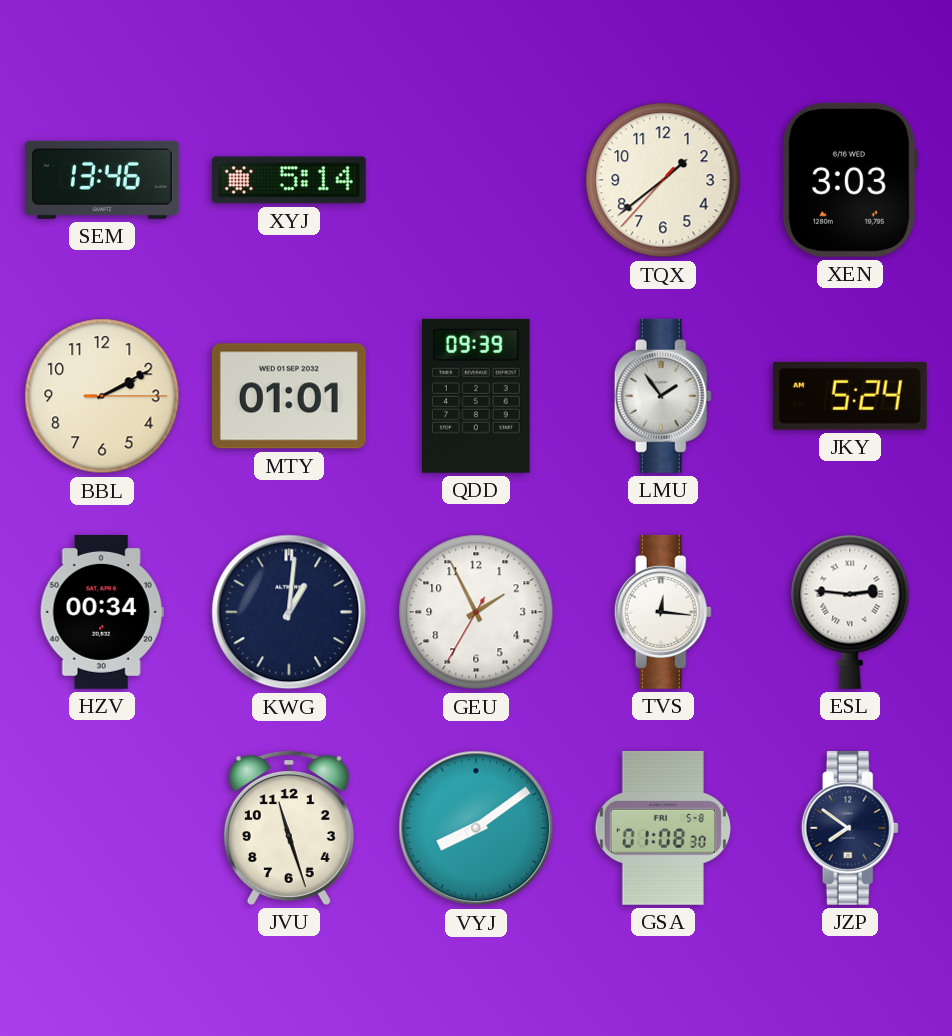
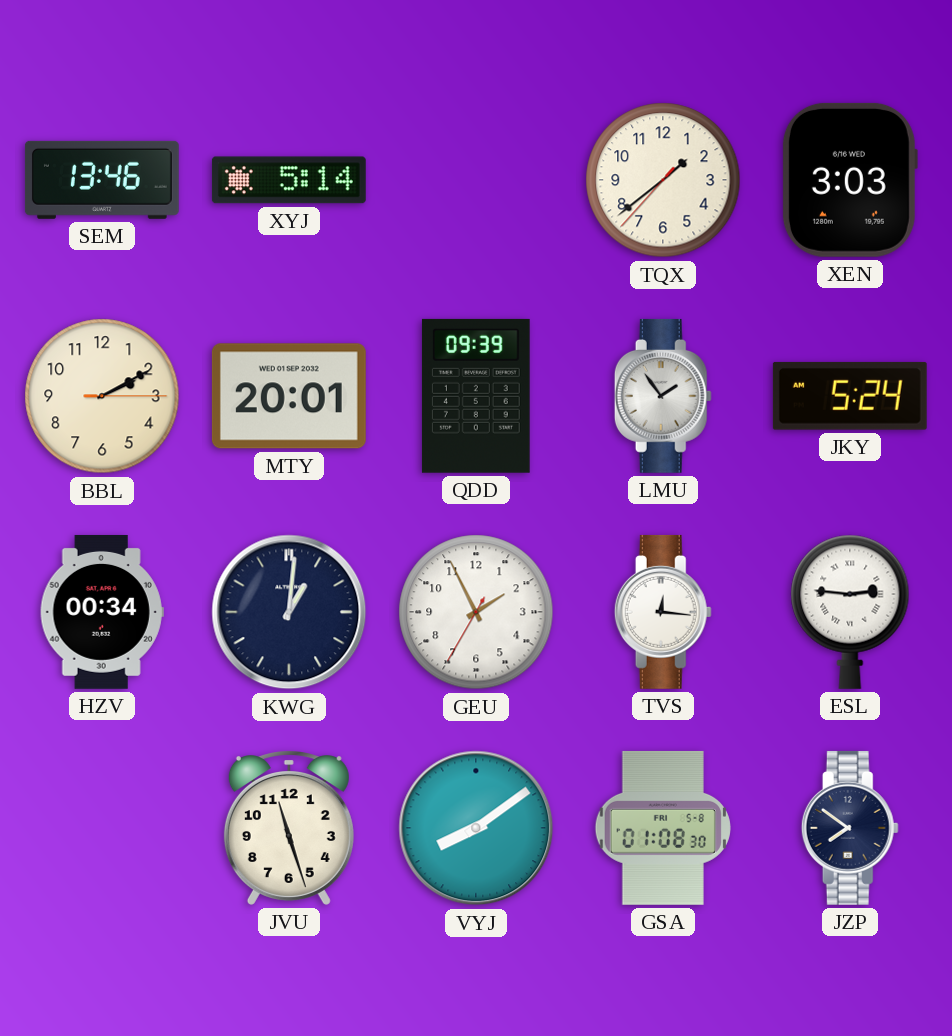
MTY: 01:01 -> 20:01
